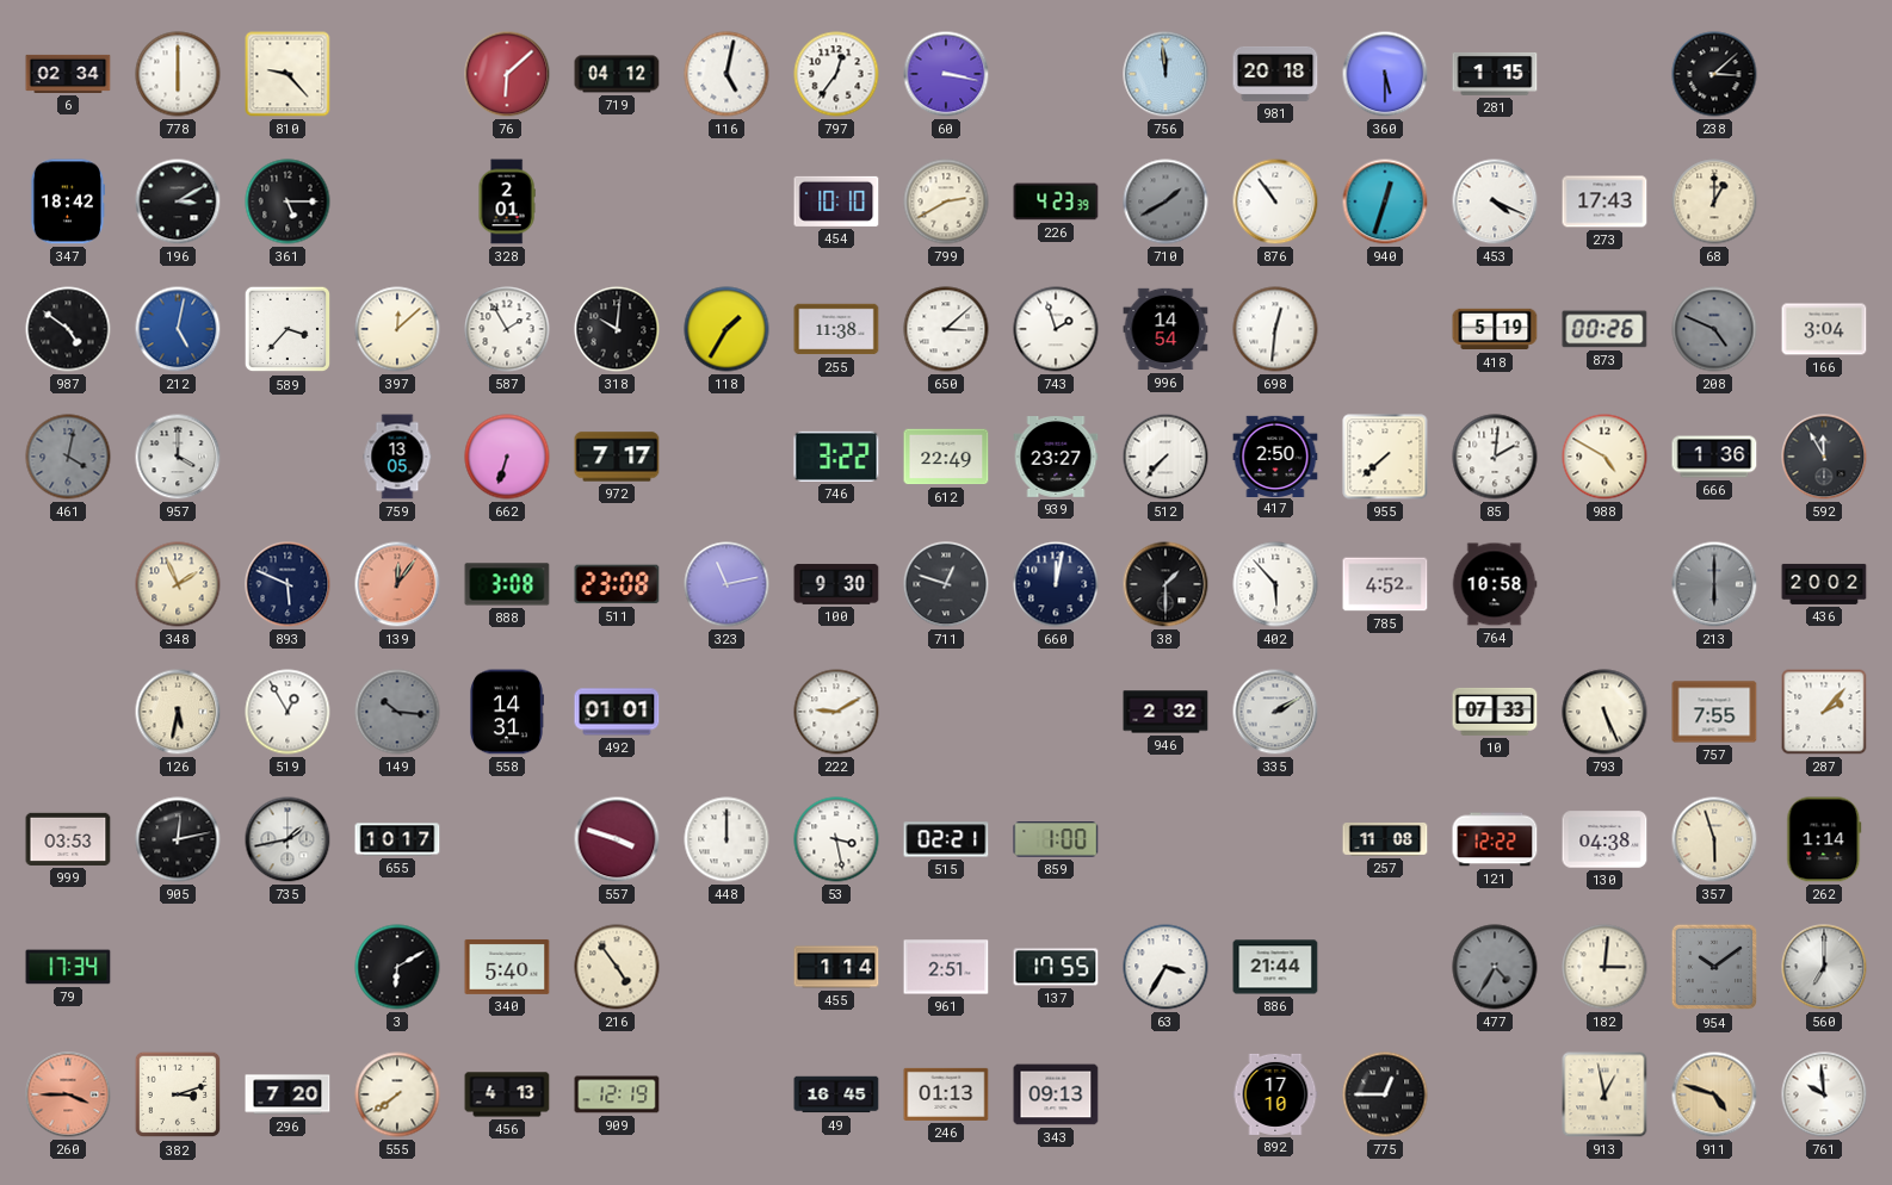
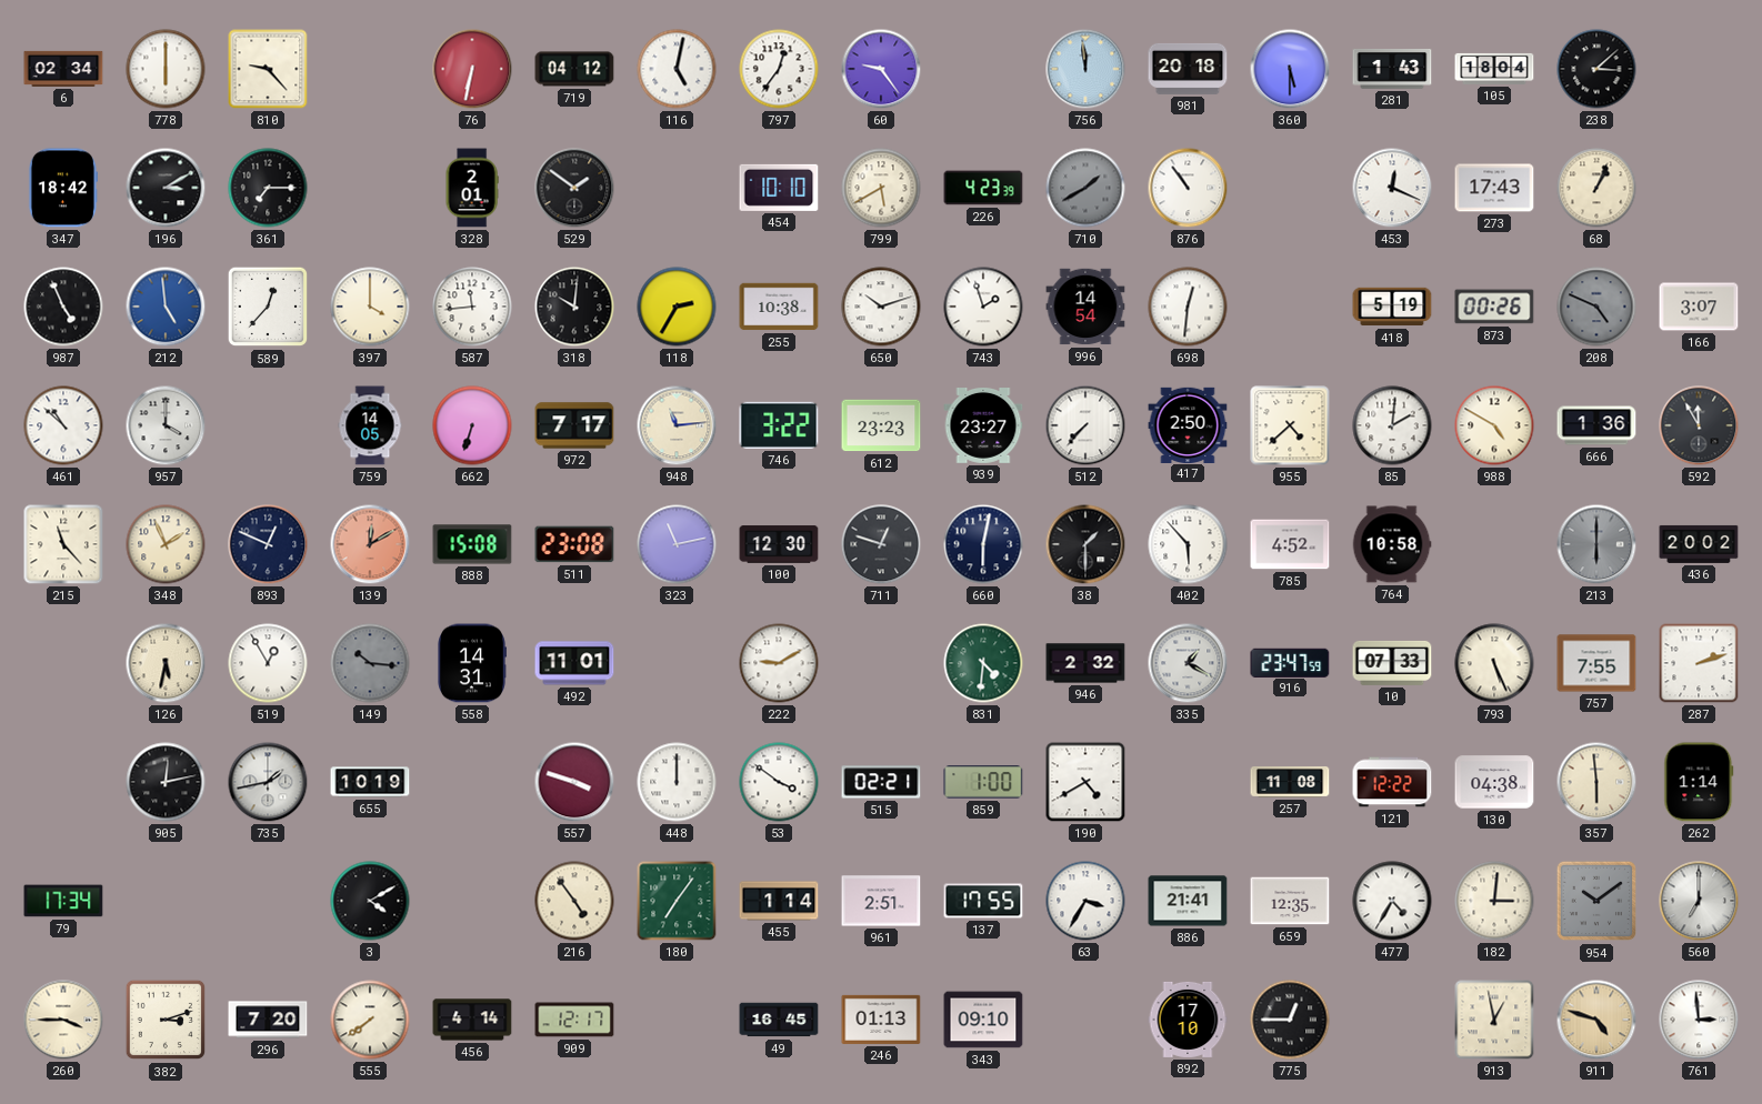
76: 6:08 -> 6:32
60: 3:17 -> 9:24
281: 1:15 -> 1:43
105: none -> 18:04
361: 5:15 -> 7:15
529: none -> 1:51
799: 2:40 -> 5:40
940: 12:33 -> none
453: 4:19 -> 12:19
68: 1:00 -> 1:04
987: 4:51 -> 4:56
212: 5:02 -> 4:59
589: 3:37 -> 12:37
397: 12:08 -> 4:00
587: 1:55 -> 11:44
118: 1:35 -> 2:35
255: 11:38 -> 10:38
650: 3:08 -> 10:12
166: 3:04 -> 3:07
461: 4:02 -> 10:52
461 dial: grey -> white
759: 13:05 -> 14:05
948: none -> 11:14
612: 22:49 -> 23:23
955: 7:38 -> 4:38
215: none -> 11:23
893: 5:49 -> 12:49
139: 12:06 -> 12:10
888: 3:08 -> 15:08
100: 9:30 -> 12:30
660: 12:02 -> 6:02
492: 01:01 -> 11:01
831: none -> 4:31
335: 2:10 -> 1:20
916: none -> 23:47
287: 2:07 -> 2:12
999: 03:53 -> none
655: 10:17 -> 10:19
53: 3:28 -> 3:51
190: none -> 4:40
357: 5:57 -> 5:59
3: 6:10 -> 4:10
340: 5:40 -> none
180: none -> 7:06
886: 21:44 -> 21:41
659: none -> 12:35
477 dial: grey -> white
260 dial: salmon -> cream
456: 4:13 -> 4:14
909: 12:19 -> 12:17
343: 09:13 -> 09:10
761: 9:59 -> 2:59
